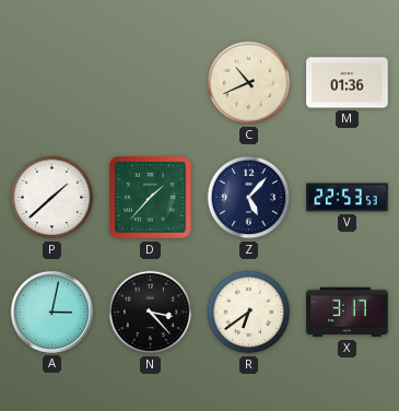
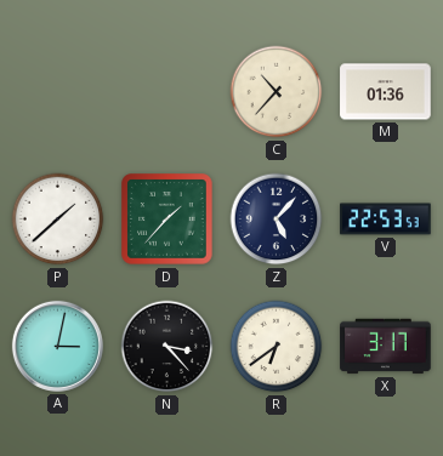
C: 10:41 -> 10:37
